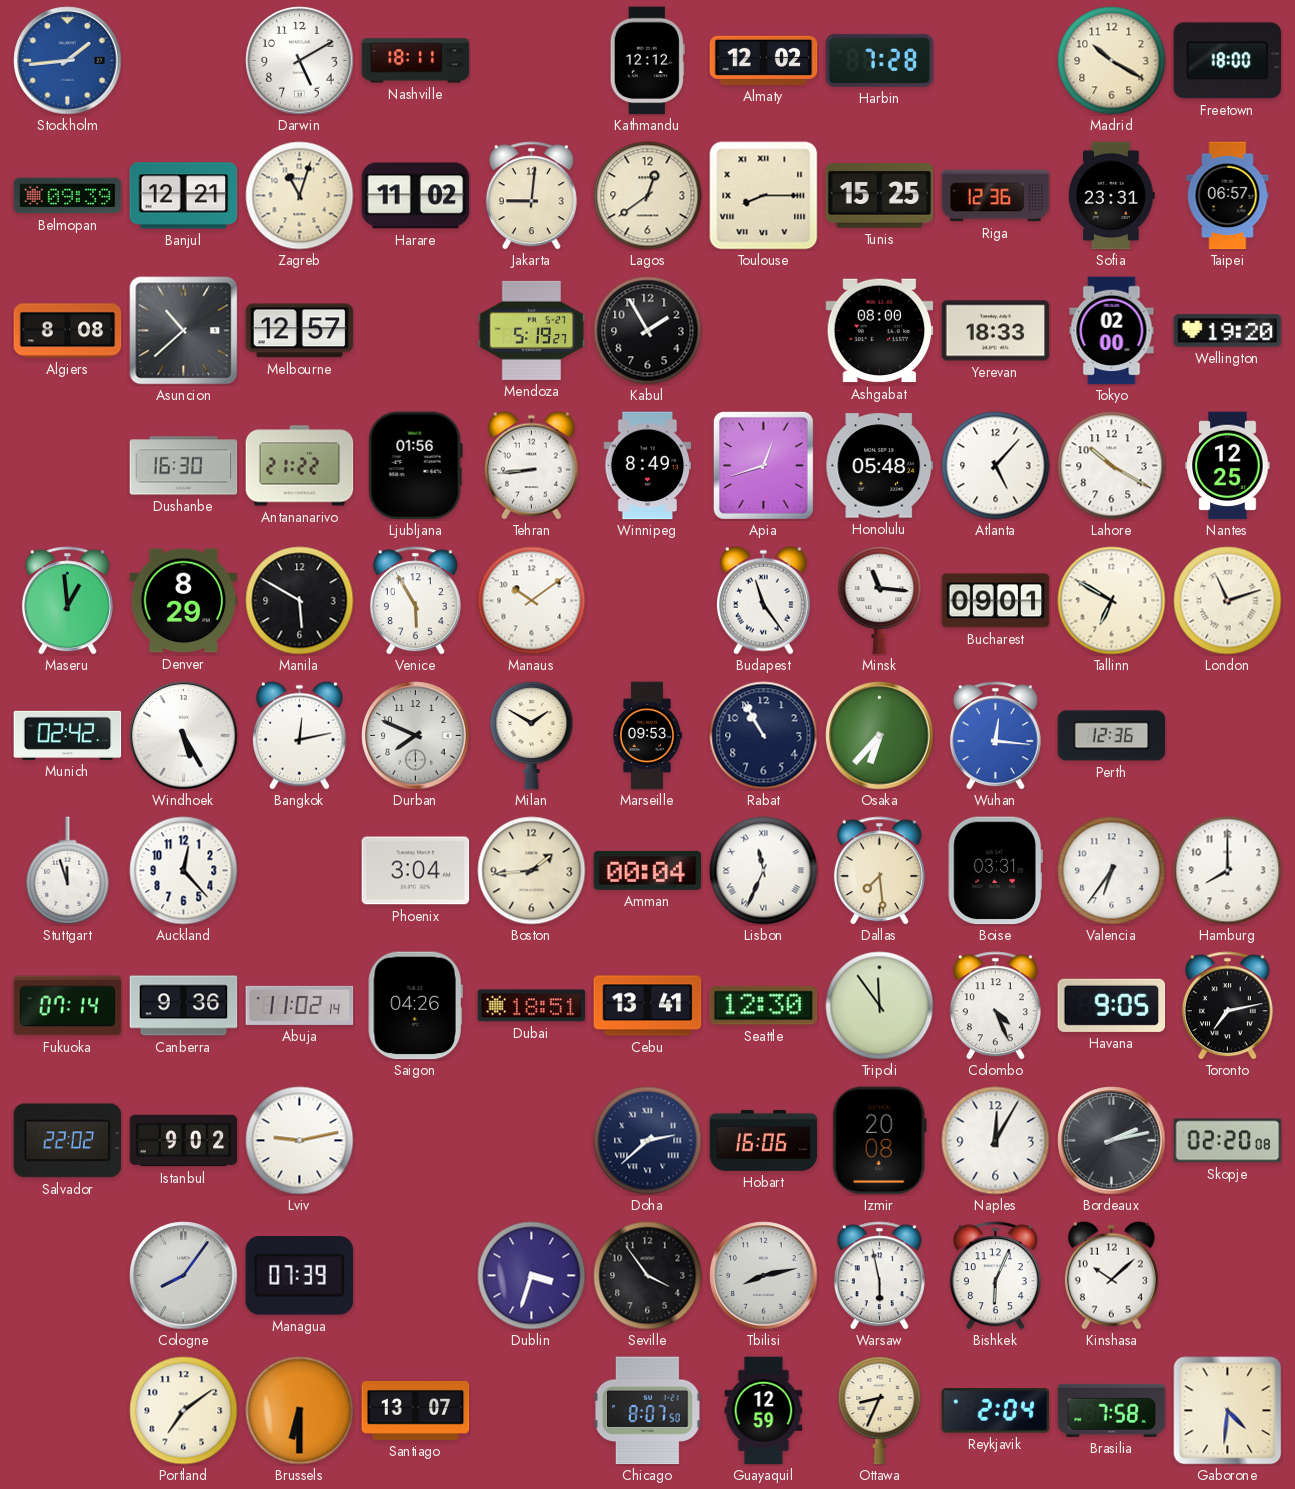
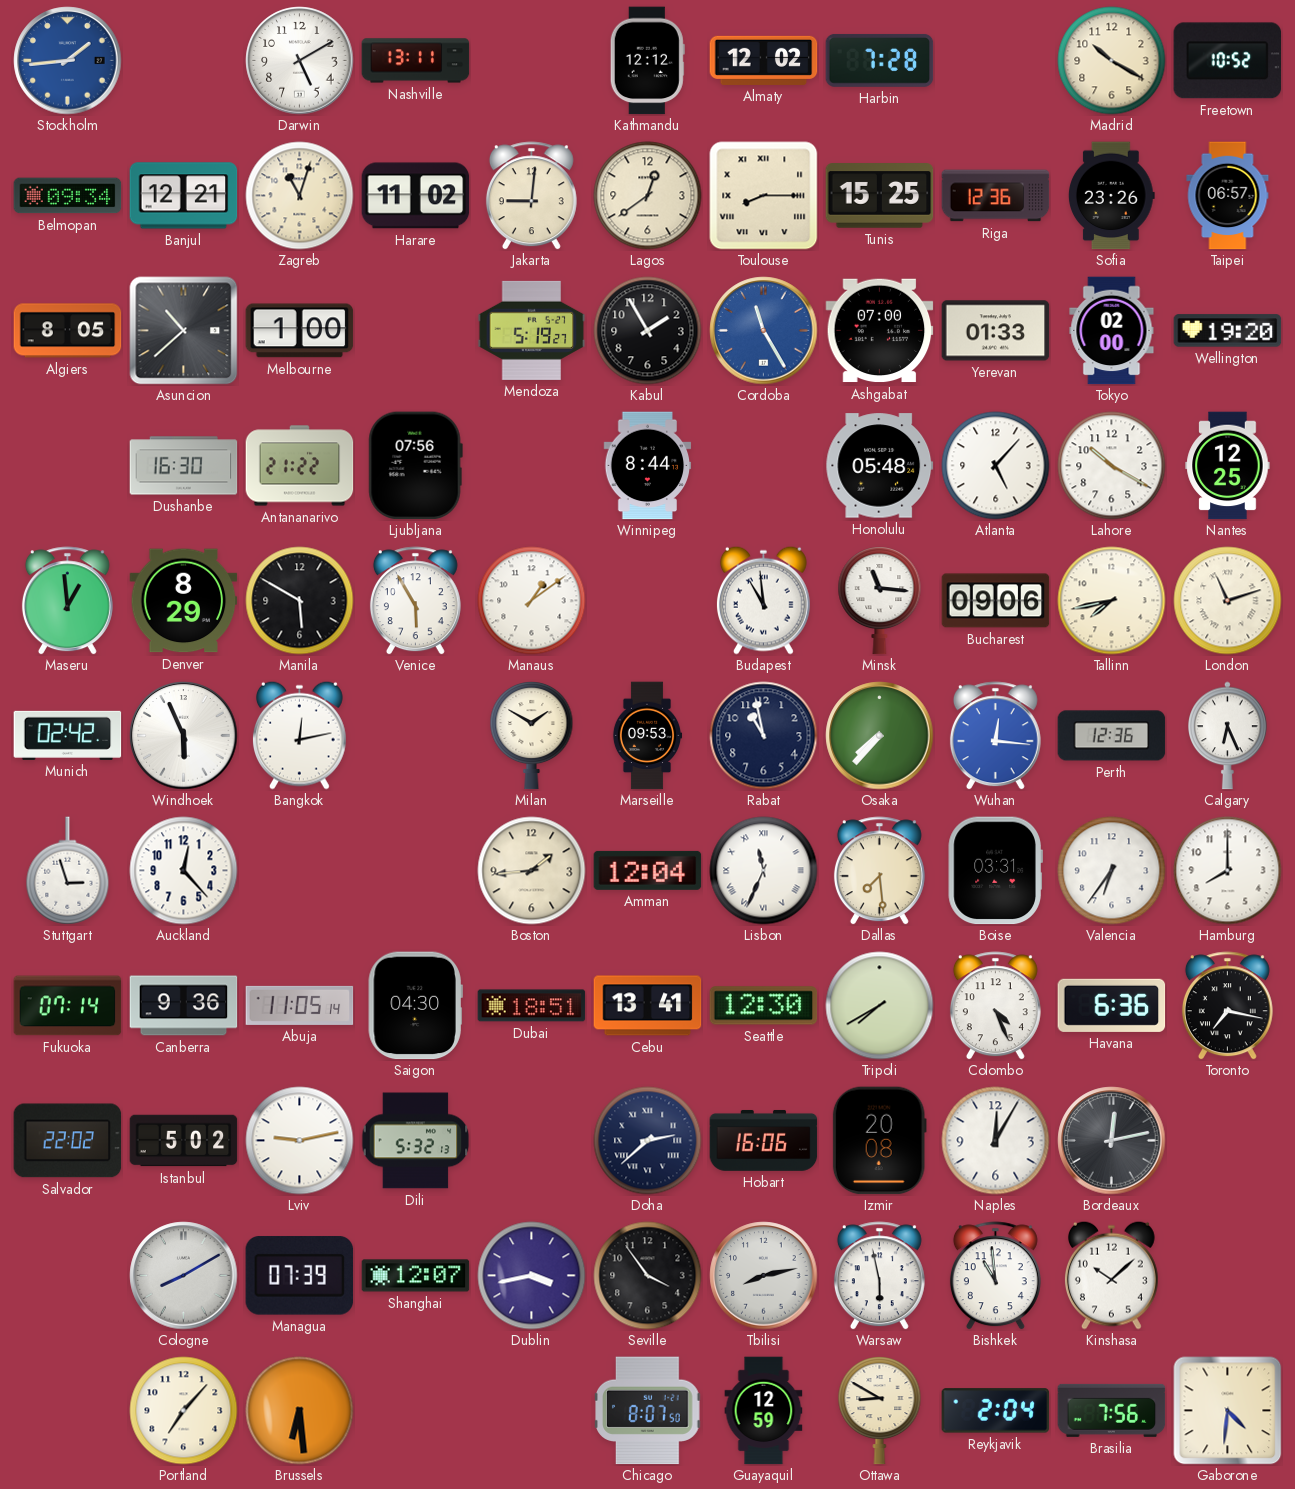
Nashville: 18:11 -> 13:11
Freetown: 18:00 -> 10:52
Belmopan: 09:39 -> 09:34
Sofia: 23:31 -> 23:26
Algiers: 8:08 -> 8:05
Melbourne: 12:57 -> 1:00
Cordoba: none -> 11:25
Ashgabat: 08:00 -> 07:00
Yerevan: 18:33 -> 01:33
Ljubljana: 01:56 -> 07:56
Tehran: 8:44 -> none
Winnipeg: 8:49 -> 8:44
Apia: 12:42 -> none
Manaus: 10:09 -> 1:09
Budapest: 11:24 -> 10:59
Bucharest: 09:01 -> 09:06
Tallinn: 6:50 -> 7:43
Windhoek: 5:25 -> 5:56
Durban: 7:49 -> none
Rabat: 10:55 -> 10:58
Osaka: 6:37 -> 7:37
Calgary: none -> 6:26
Stuttgart: 11:57 -> 2:57
Phoenix: 3:04 -> none
Amman: 00:04 -> 12:04
Abuja: 11:02 -> 11:05
Saigon: 04:26 -> 04:30
Tripoli: 11:54 -> 7:40
Havana: 9:05 -> 6:36
Toronto: 7:13 -> 7:17
Istanbul: 9:02 -> 5:02
Dili: none -> 5:32
Bordeaux: 2:13 -> 12:13
Skopje: 02:20 -> none
Cologne: 8:06 -> 8:10
Shanghai: none -> 12:07
Dublin: 3:33 -> 3:43
Bishkek: 6:04 -> 10:59
Portland: 7:09 -> 7:07
Brussels: 6:30 -> 6:29
Santiago: 13:07 -> none
Ottawa: 8:34 -> 8:50
Brasilia: 7:58 -> 7:56
